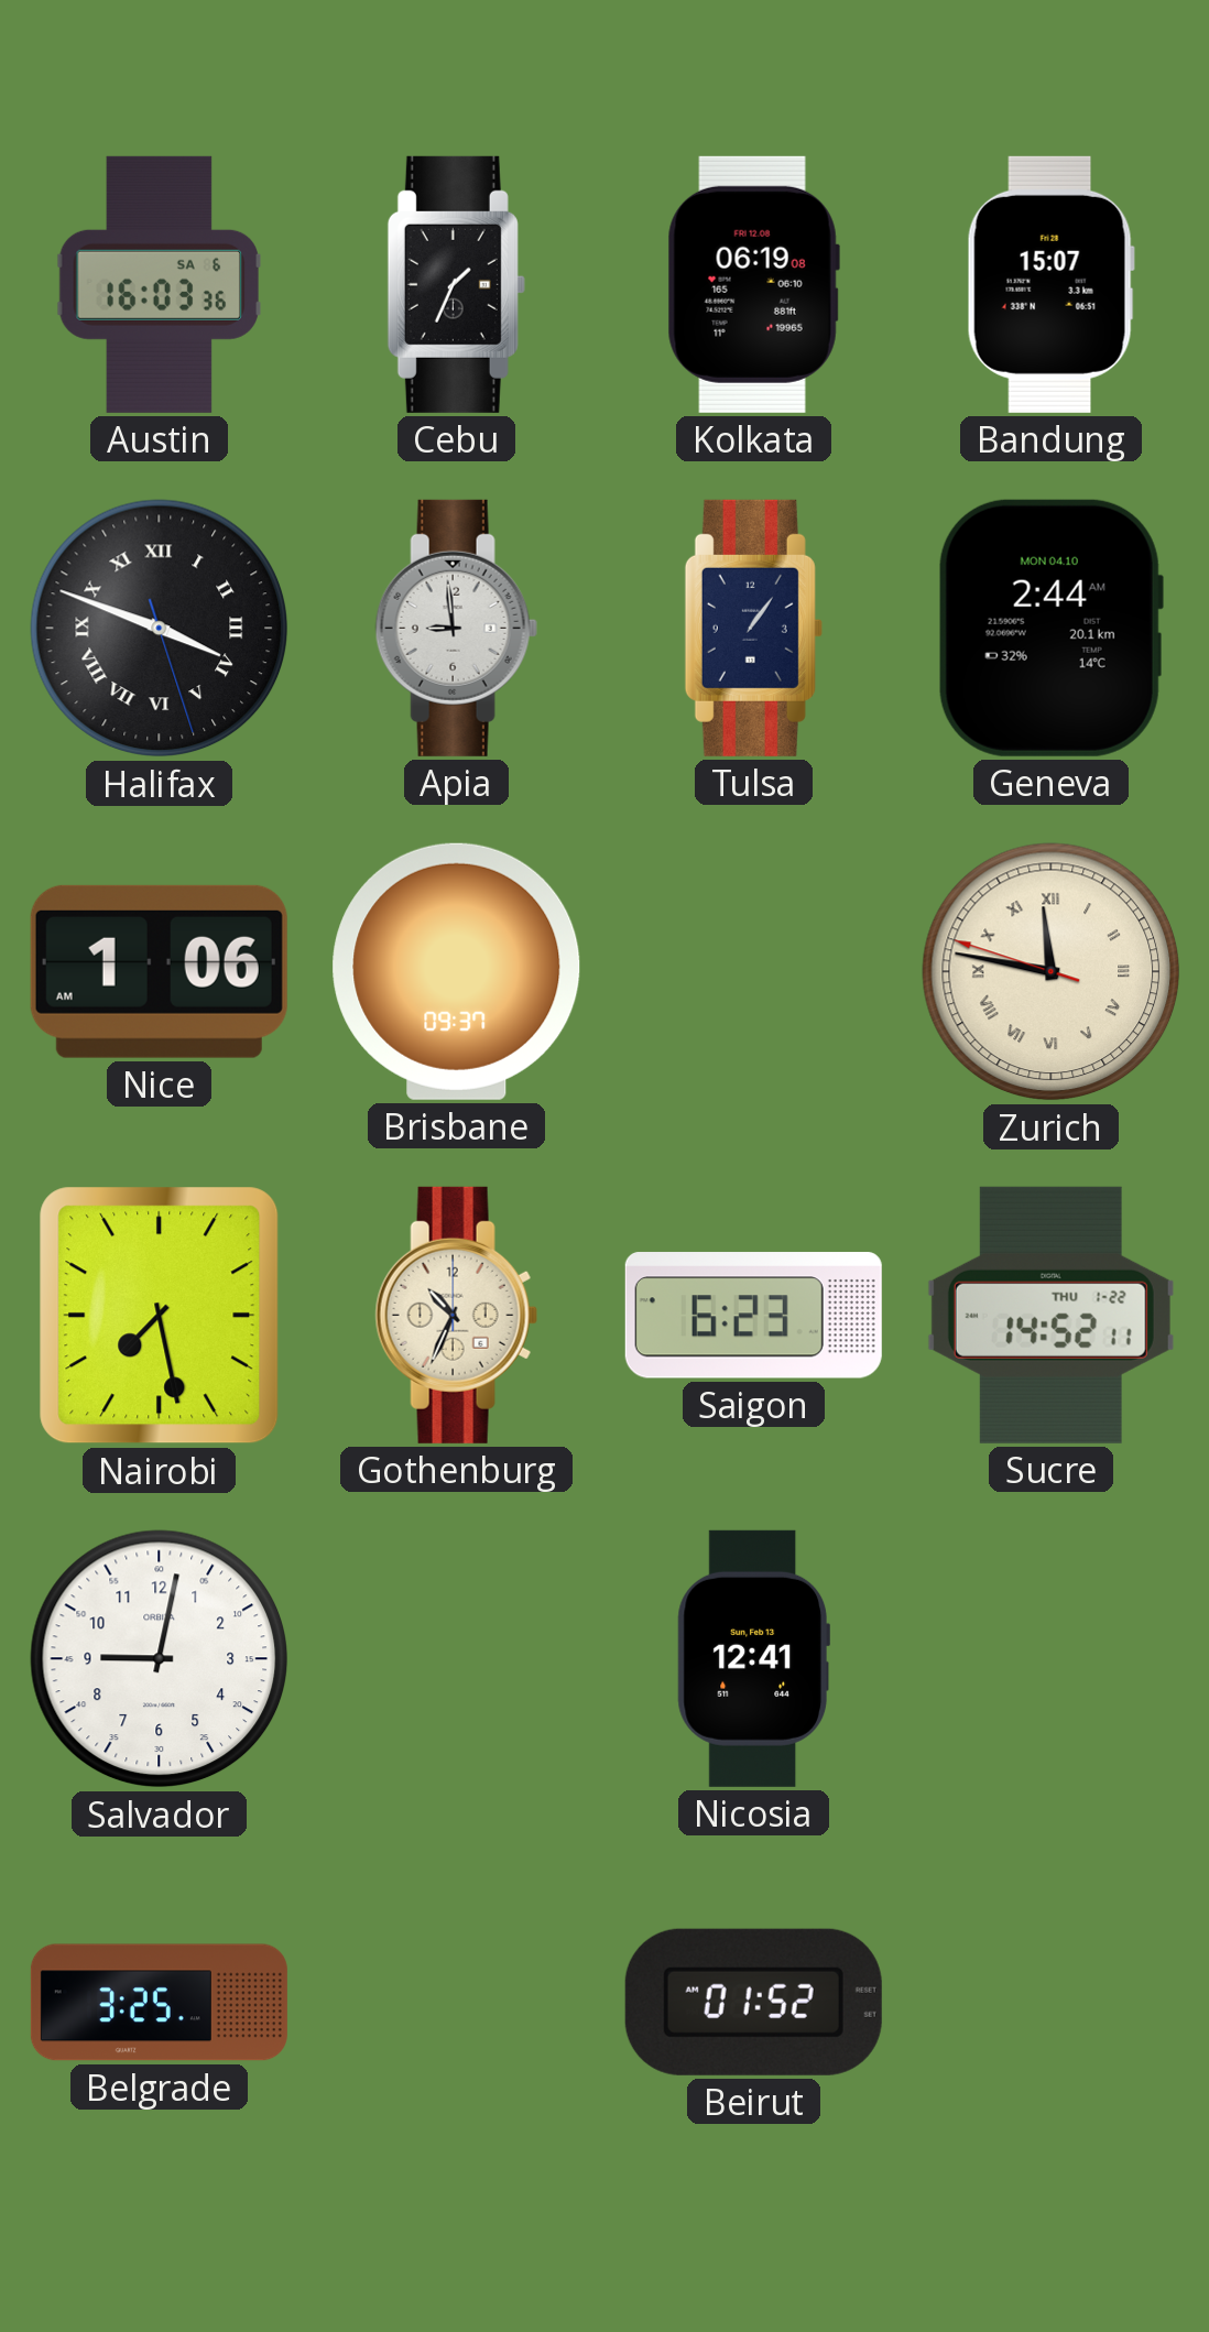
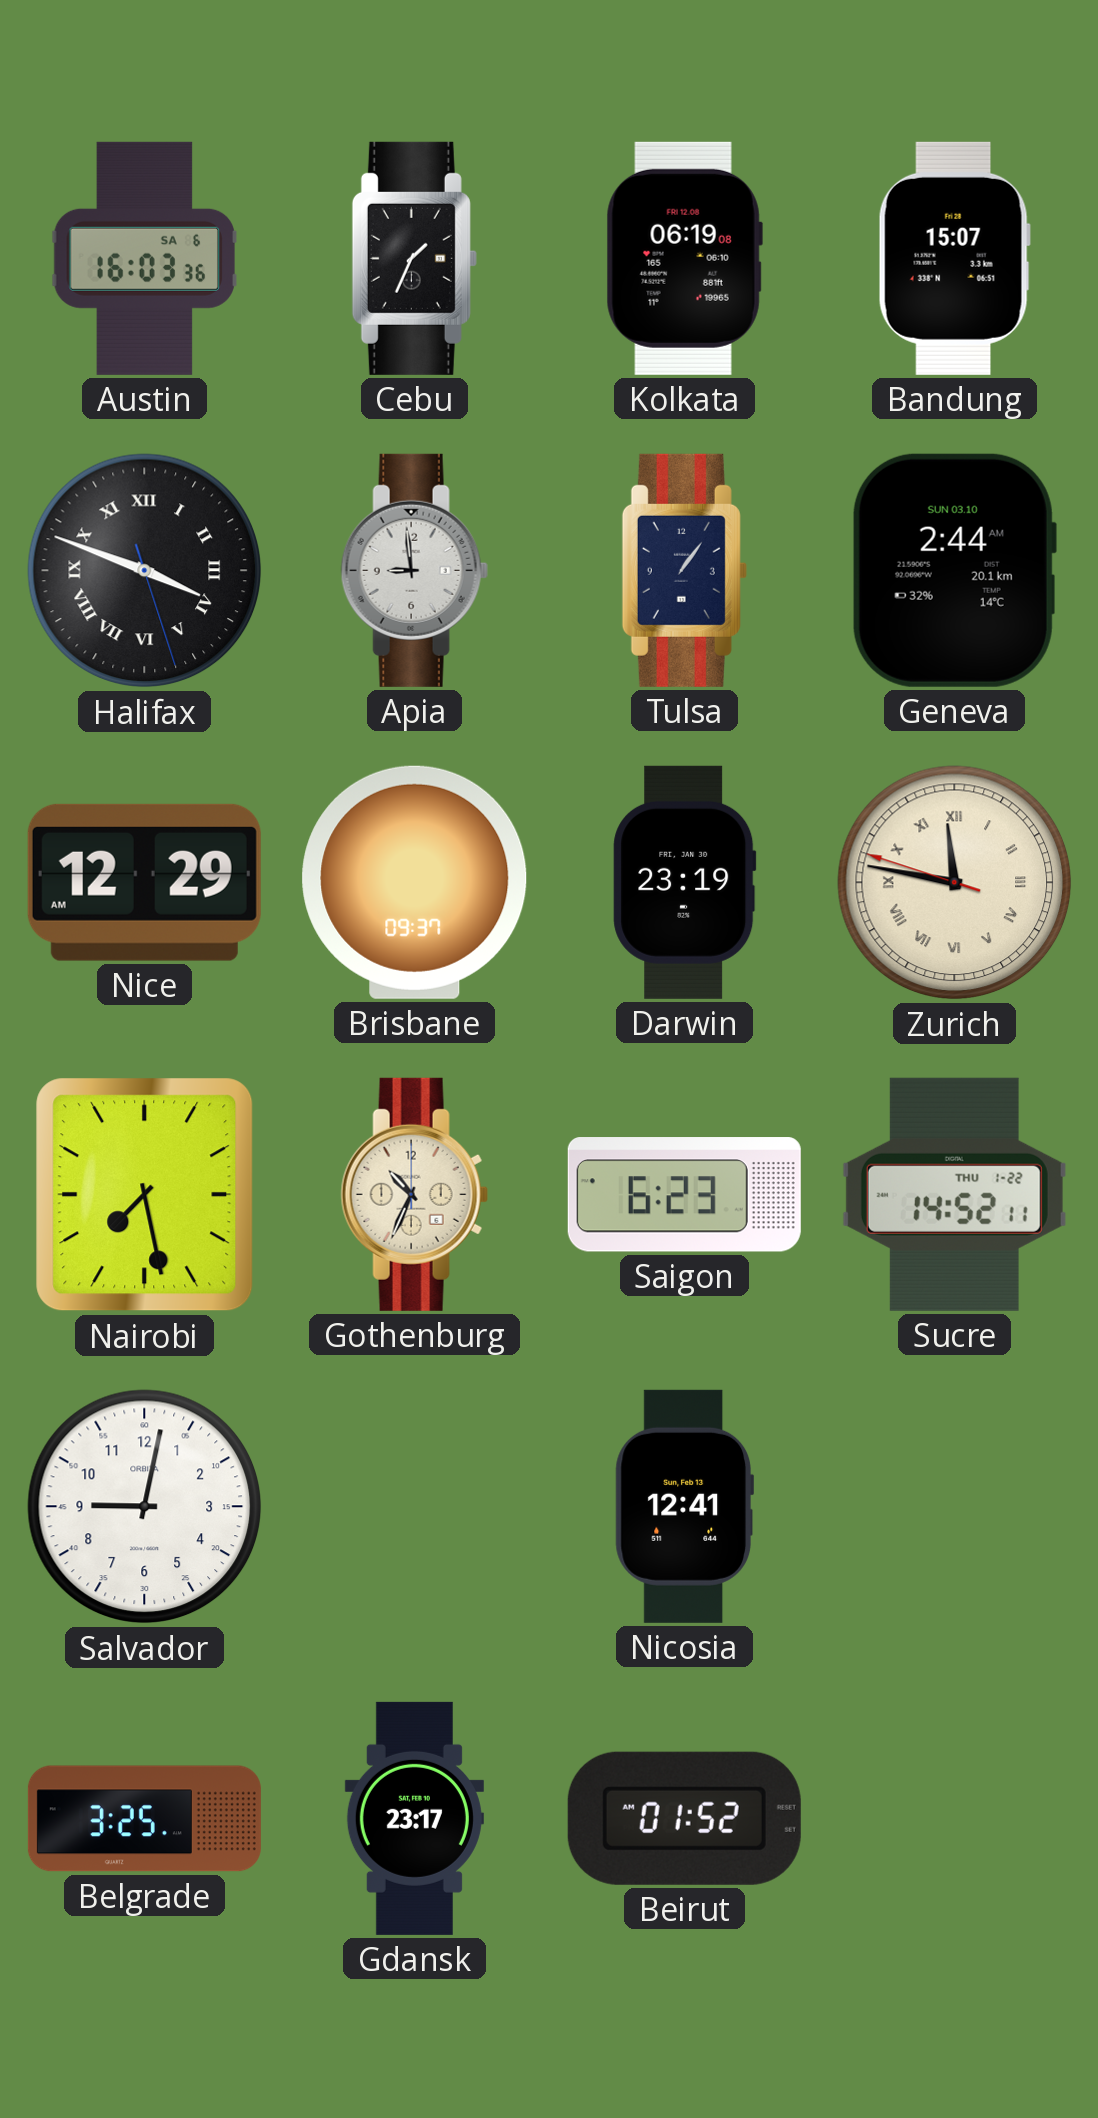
Geneva date: MON 04.10 -> SUN 03.10
Nice: 1:06 -> 12:29
Darwin: none -> 23:19
Gdansk: none -> 23:17
